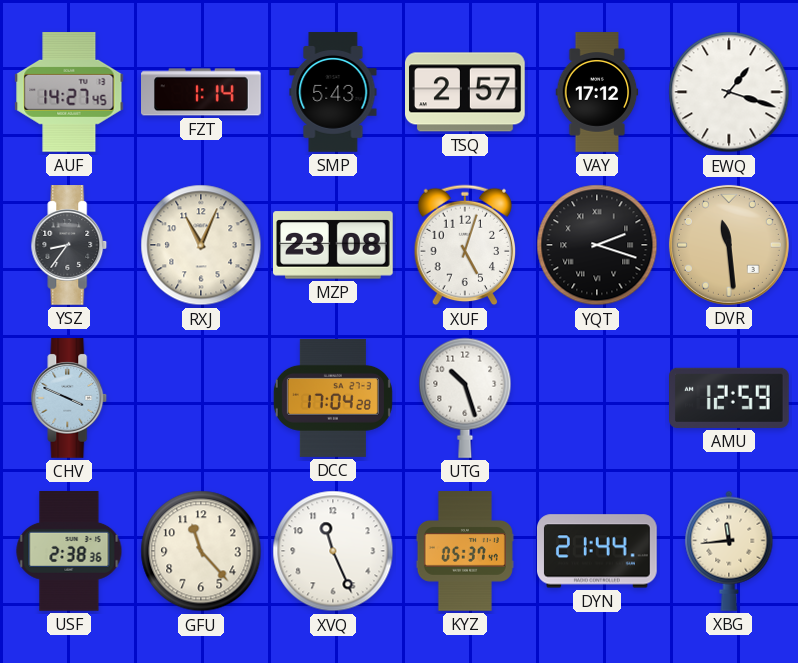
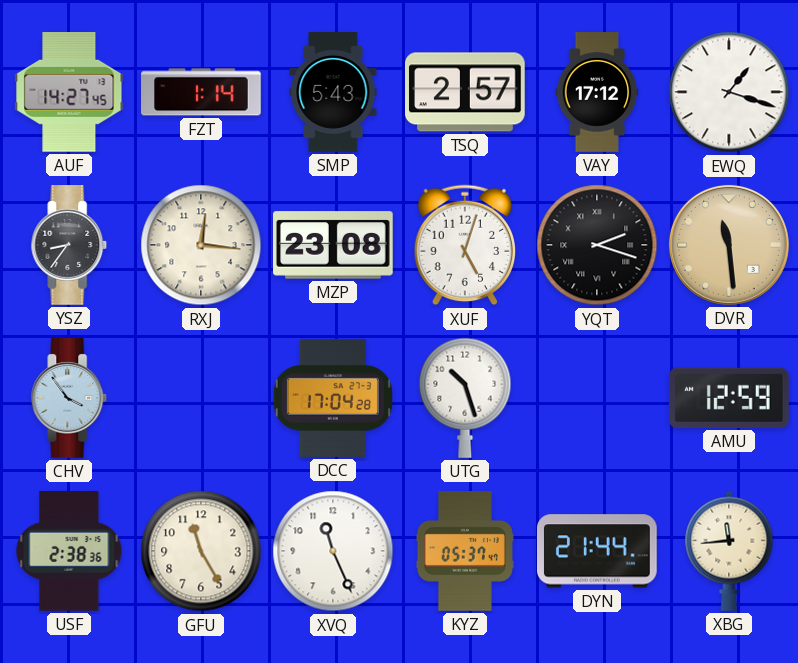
RXJ: 11:04 -> 12:16
CHV: 3:49 -> 3:54
GFU: 11:23 -> 11:25
